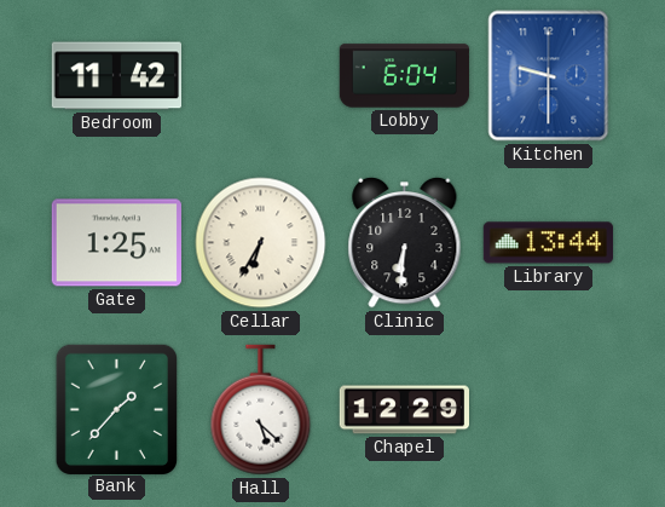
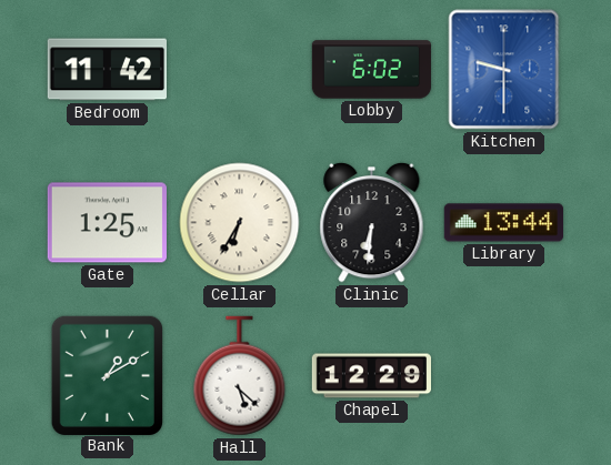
Lobby: 6:04 -> 6:02
Bank: 1:37 -> 1:10
